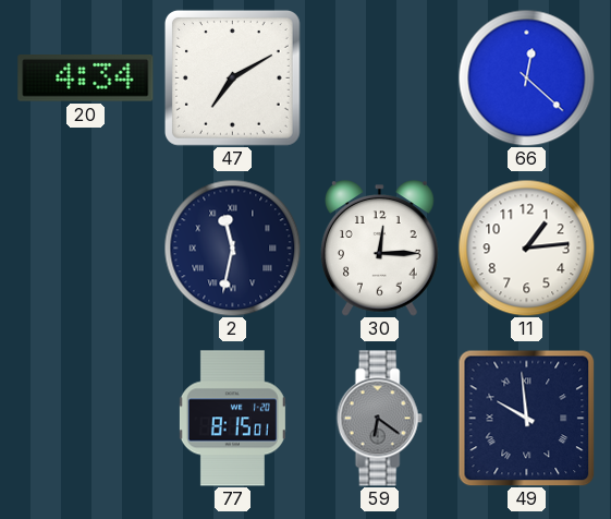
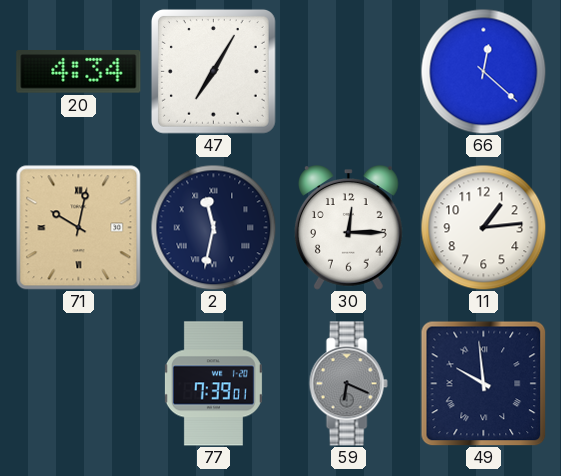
47: 7:10 -> 7:05
71: none -> 10:02
77: 8:15 -> 7:39
59: 6:21 -> 6:19
